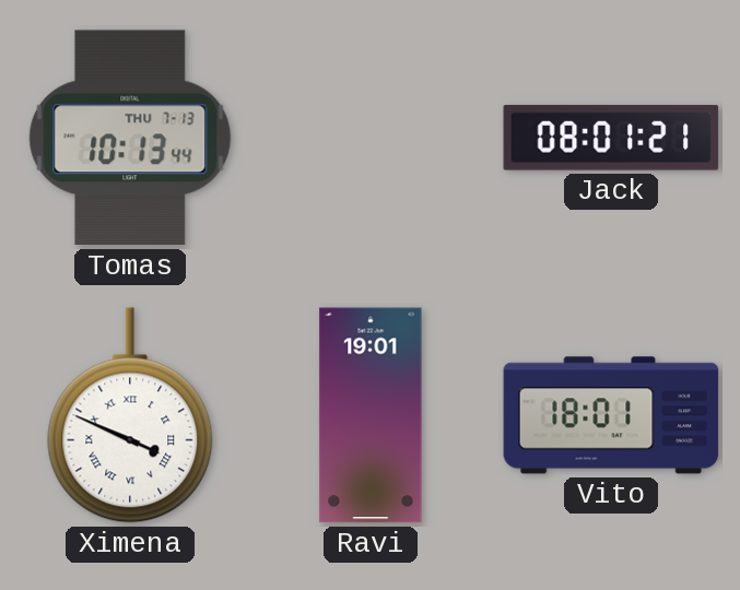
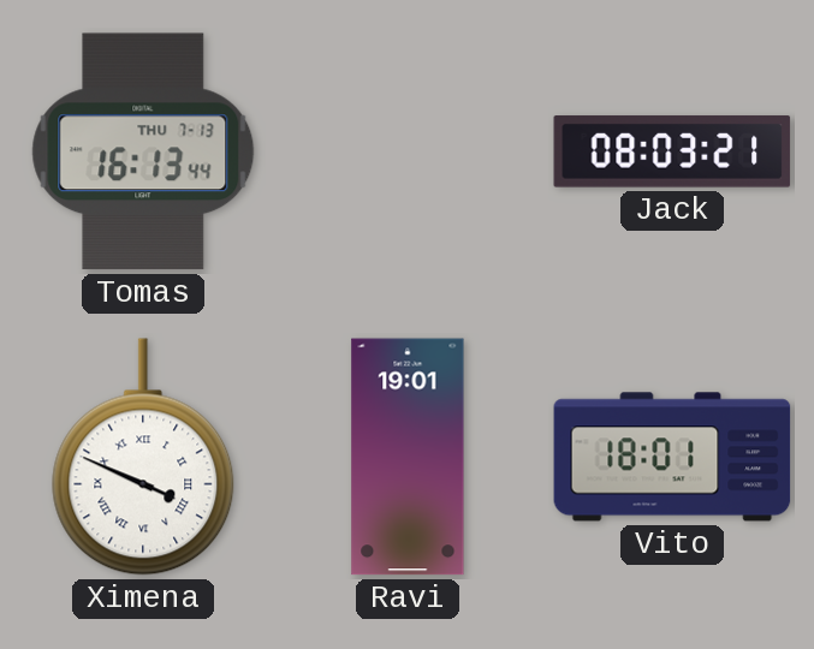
Tomas: 10:13 -> 16:13
Jack: 08:01 -> 08:03
